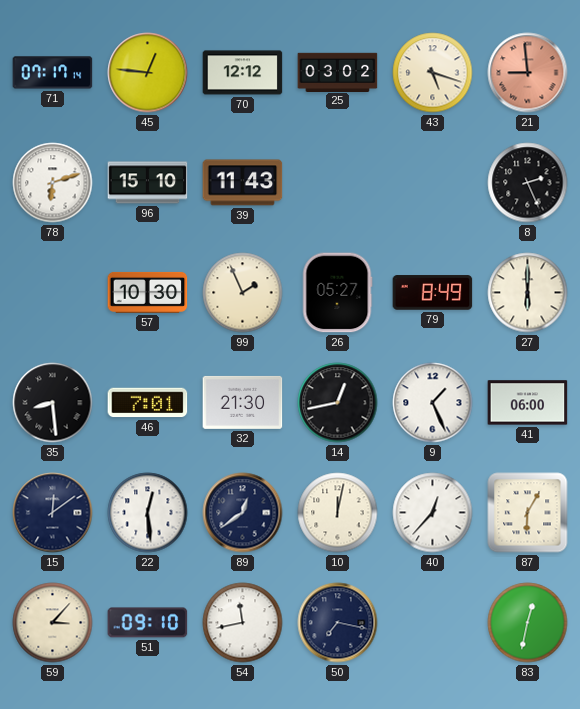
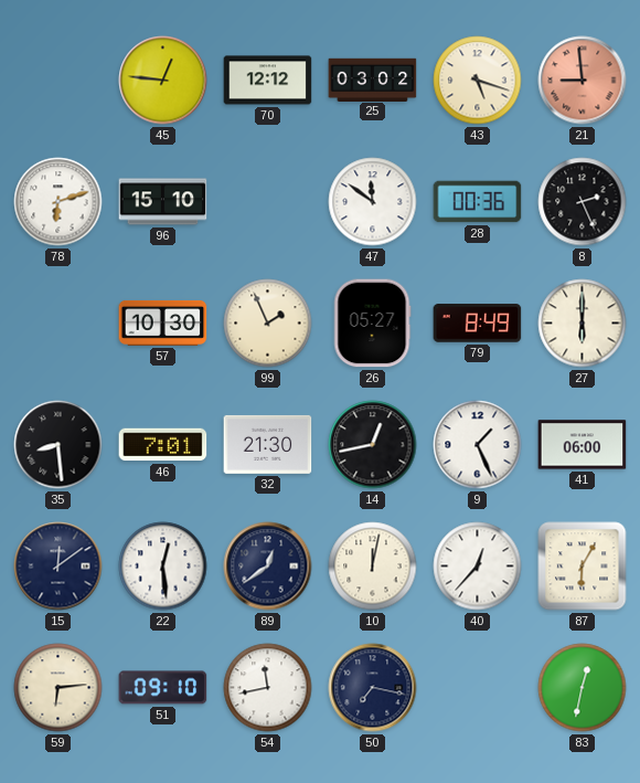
71: 07:17 -> none
39: 11:43 -> none
47: none -> 11:51
28: none -> 00:36
59: 3:07 -> 6:14
